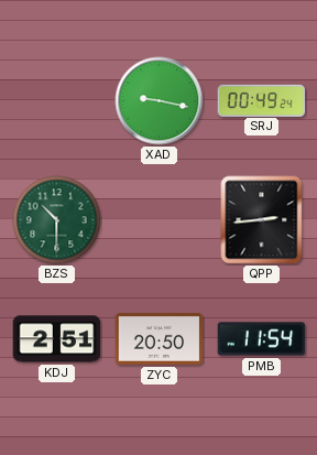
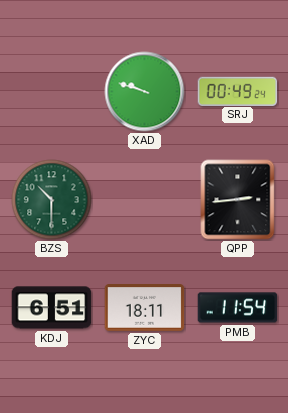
XAD: 9:17 -> 9:48
KDJ: 2:51 -> 6:51
ZYC: 20:50 -> 18:11
